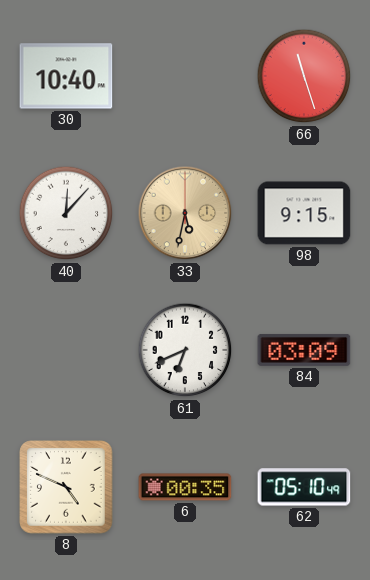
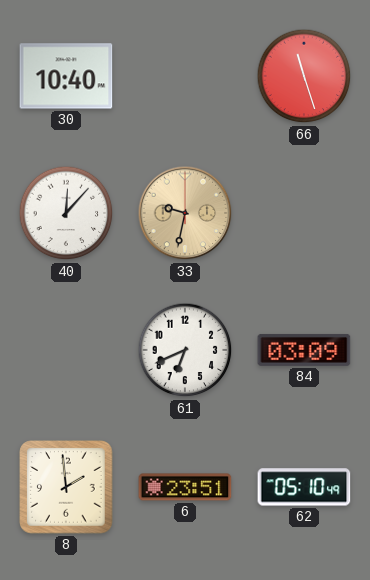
33: 5:32 -> 9:32
98: 9:15 -> none
8: 4:49 -> 1:59
6: 00:35 -> 23:51
